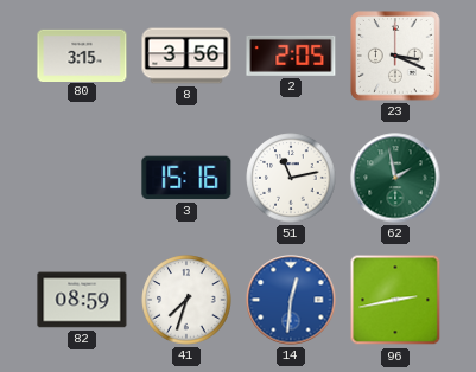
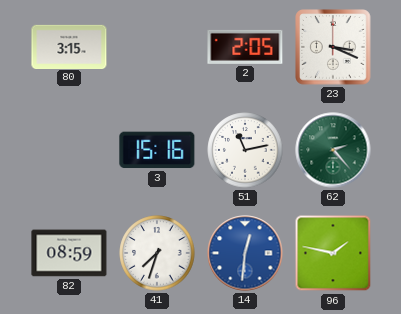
8: 3:56 -> none
62: 1:58 -> 2:23
96: 2:43 -> 1:47
